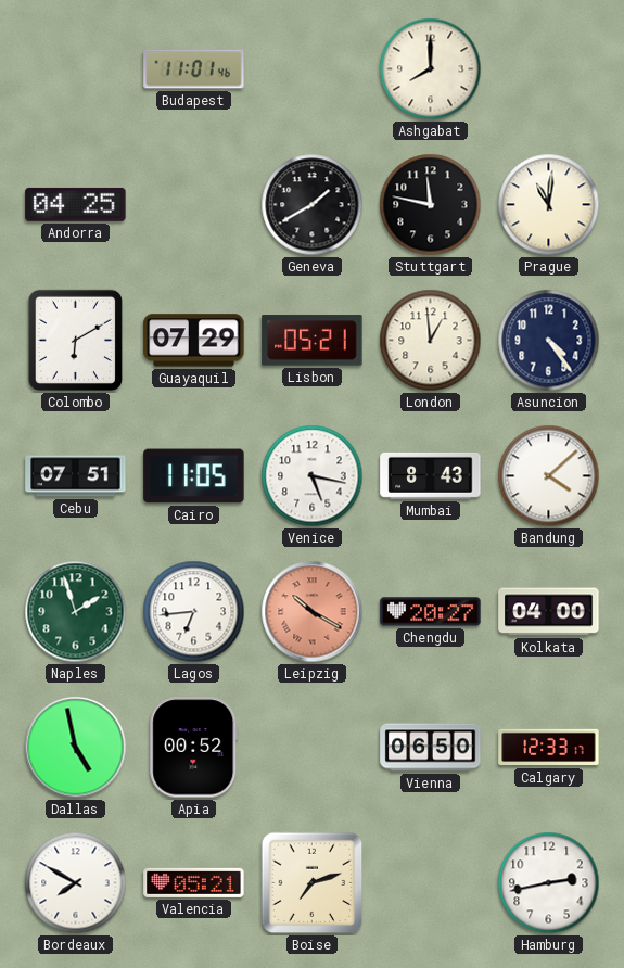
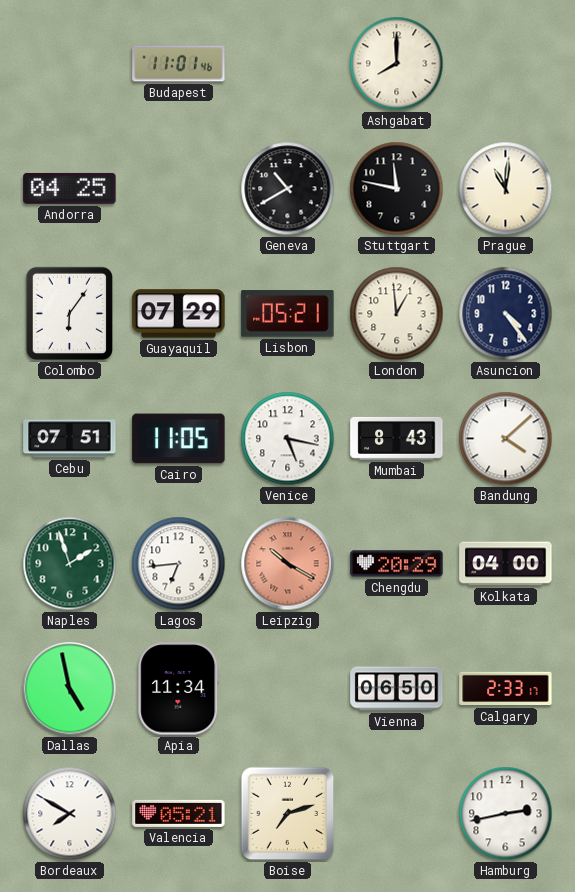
Geneva: 1:40 -> 10:40
Colombo: 6:10 -> 6:06
Chengdu: 20:27 -> 20:29
Apia: 00:52 -> 11:34
Calgary: 12:33 -> 2:33
